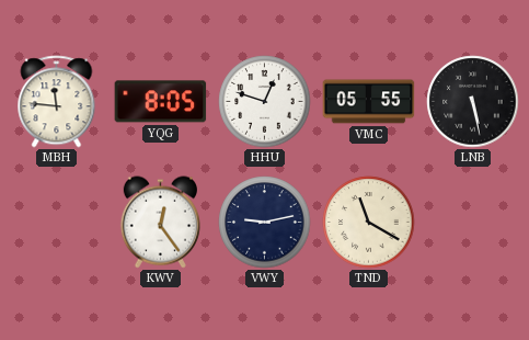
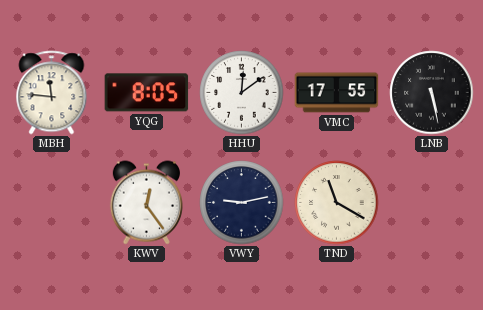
HHU: 12:48 -> 12:09
VMC: 05:55 -> 17:55
